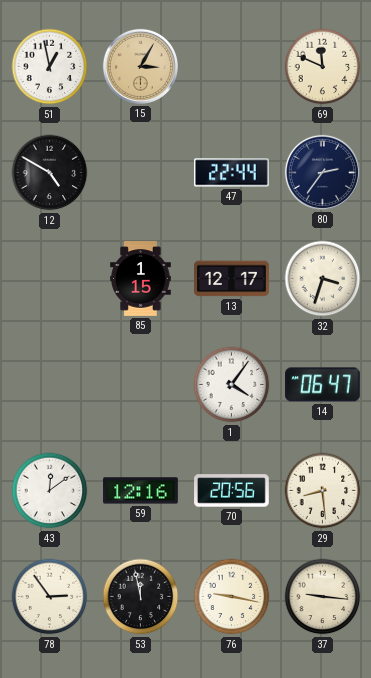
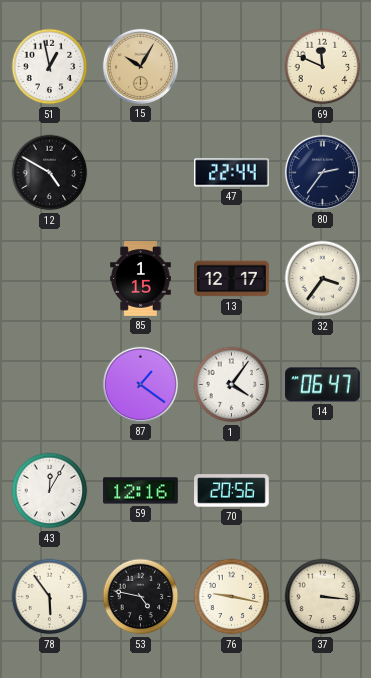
15: 3:05 -> 10:05
32: 3:33 -> 3:36
87: none -> 1:21
43: 12:09 -> 12:05
29: 8:29 -> none
78: 2:54 -> 5:54
53: 11:58 -> 4:47
37: 9:16 -> 3:16
